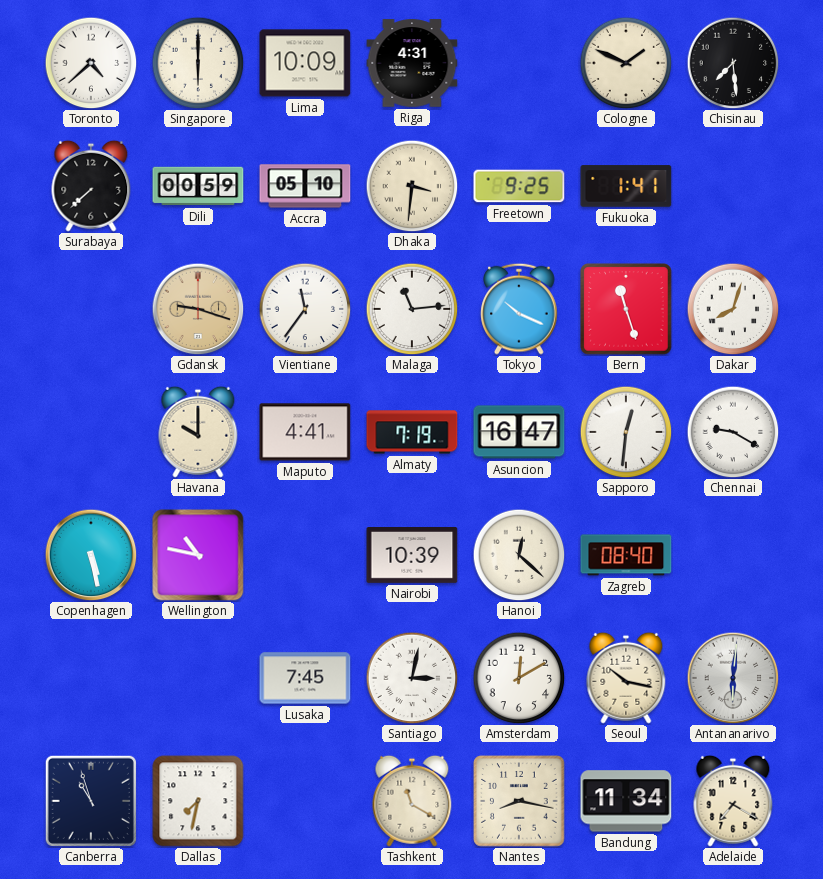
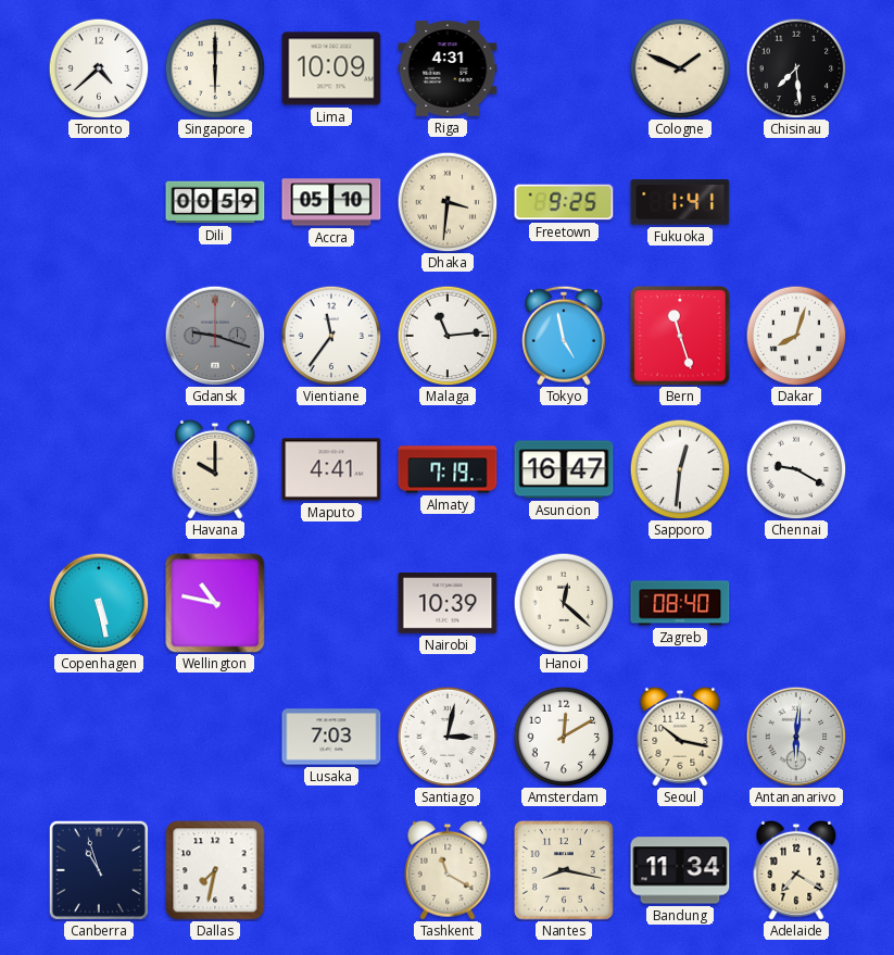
Surabaya: 7:38 -> none
Gdansk dial: champagne -> grey
Tokyo: 10:19 -> 4:58
Lusaka: 7:45 -> 7:03
